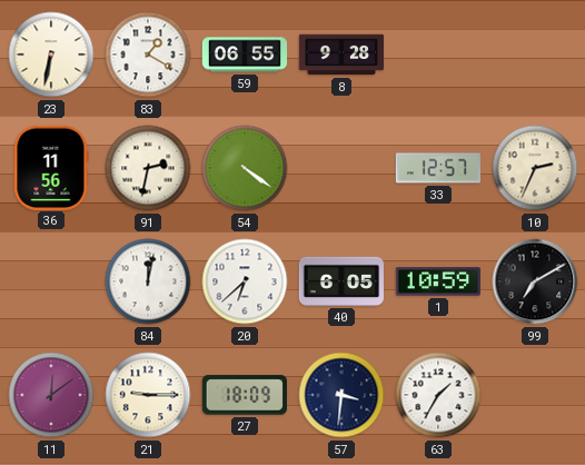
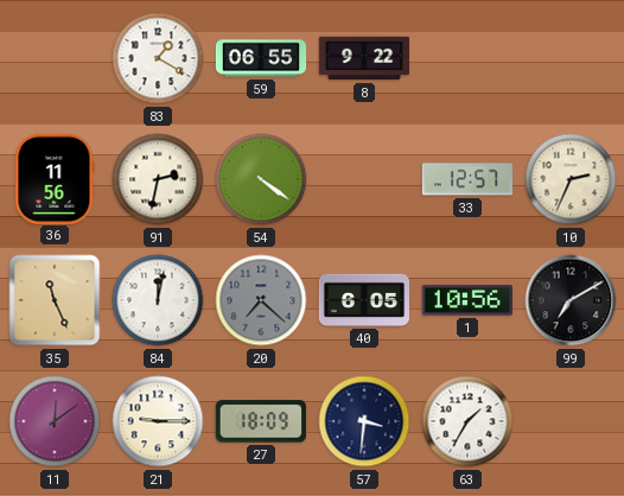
23: 6:32 -> none
8: 9:28 -> 9:22
35: none -> 11:26
20: 6:38 -> 7:22
20 dial: white -> grey
1: 10:59 -> 10:56
